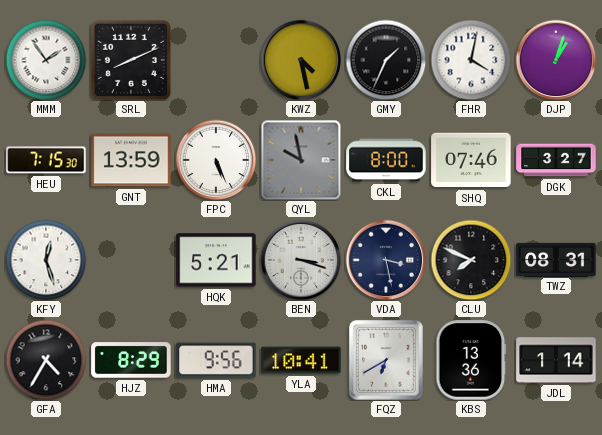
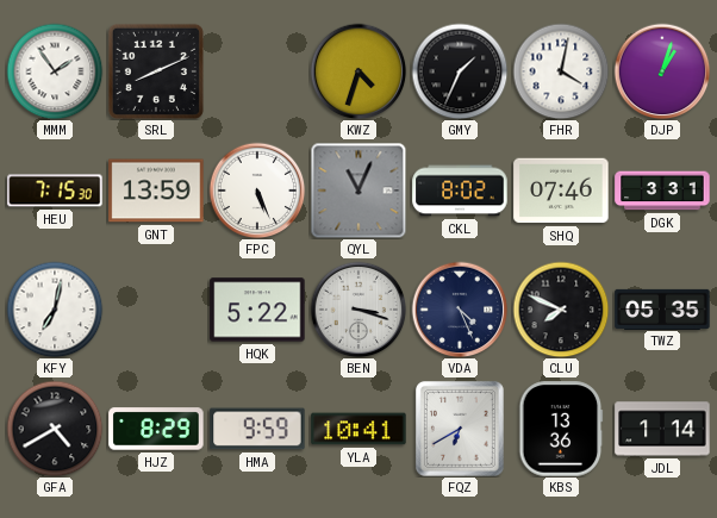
KWZ: 4:28 -> 4:33
QYL: 9:58 -> 11:04
CKL: 8:00 -> 8:02
DGK: 3:27 -> 3:31
KFY: 12:27 -> 7:02
HQK: 5:21 -> 5:22
VDA: 3:28 -> 4:26
TWZ: 08:31 -> 05:35
GFA: 4:35 -> 4:40
HMA: 9:56 -> 9:59
